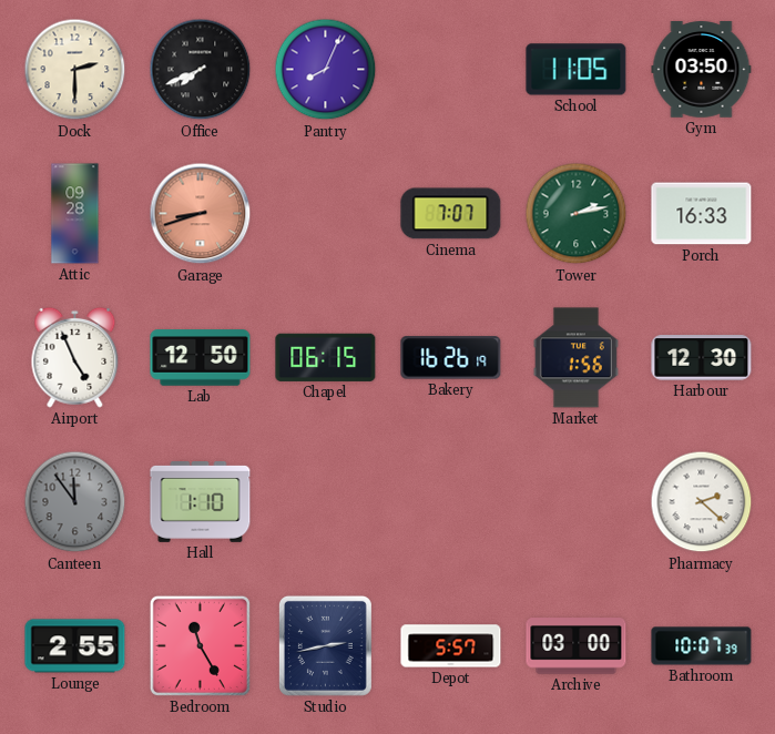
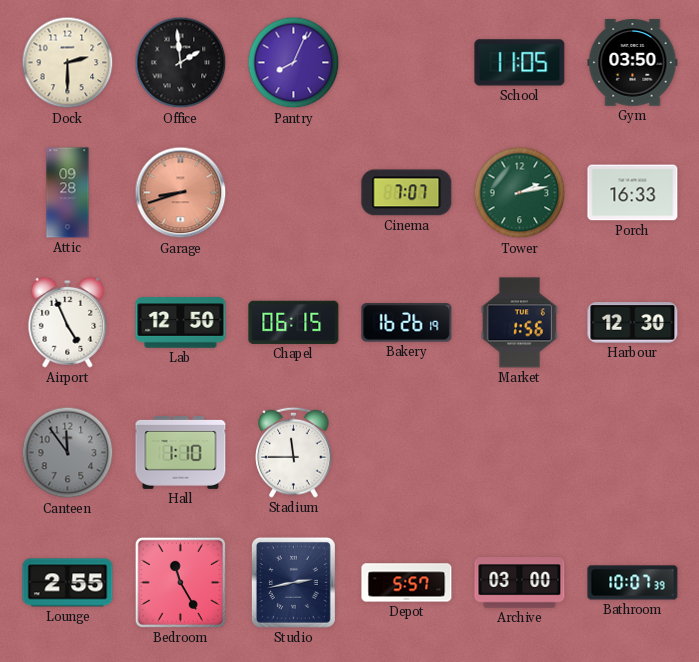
Office: 7:41 -> 1:59
Stadium: none -> 11:45
Pharmacy: 2:22 -> none
